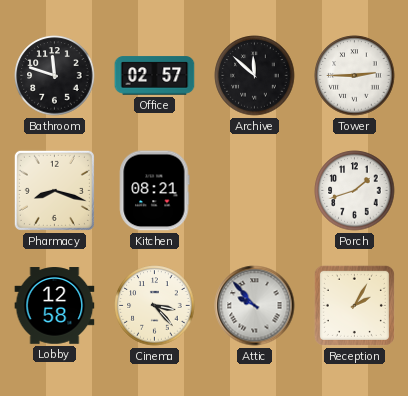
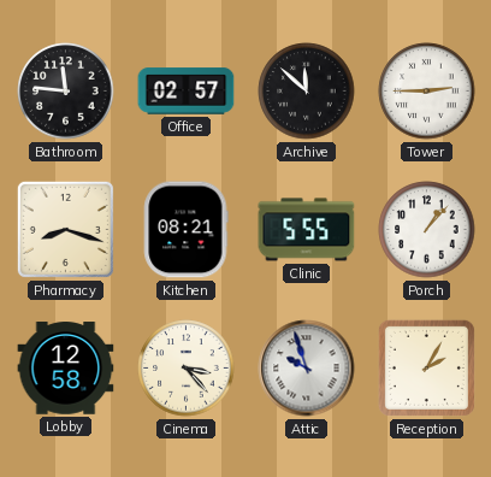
Bathroom: 11:48 -> 11:46
Clinic: none -> 5:55
Porch: 1:42 -> 1:07
Attic: 9:53 -> 9:57
